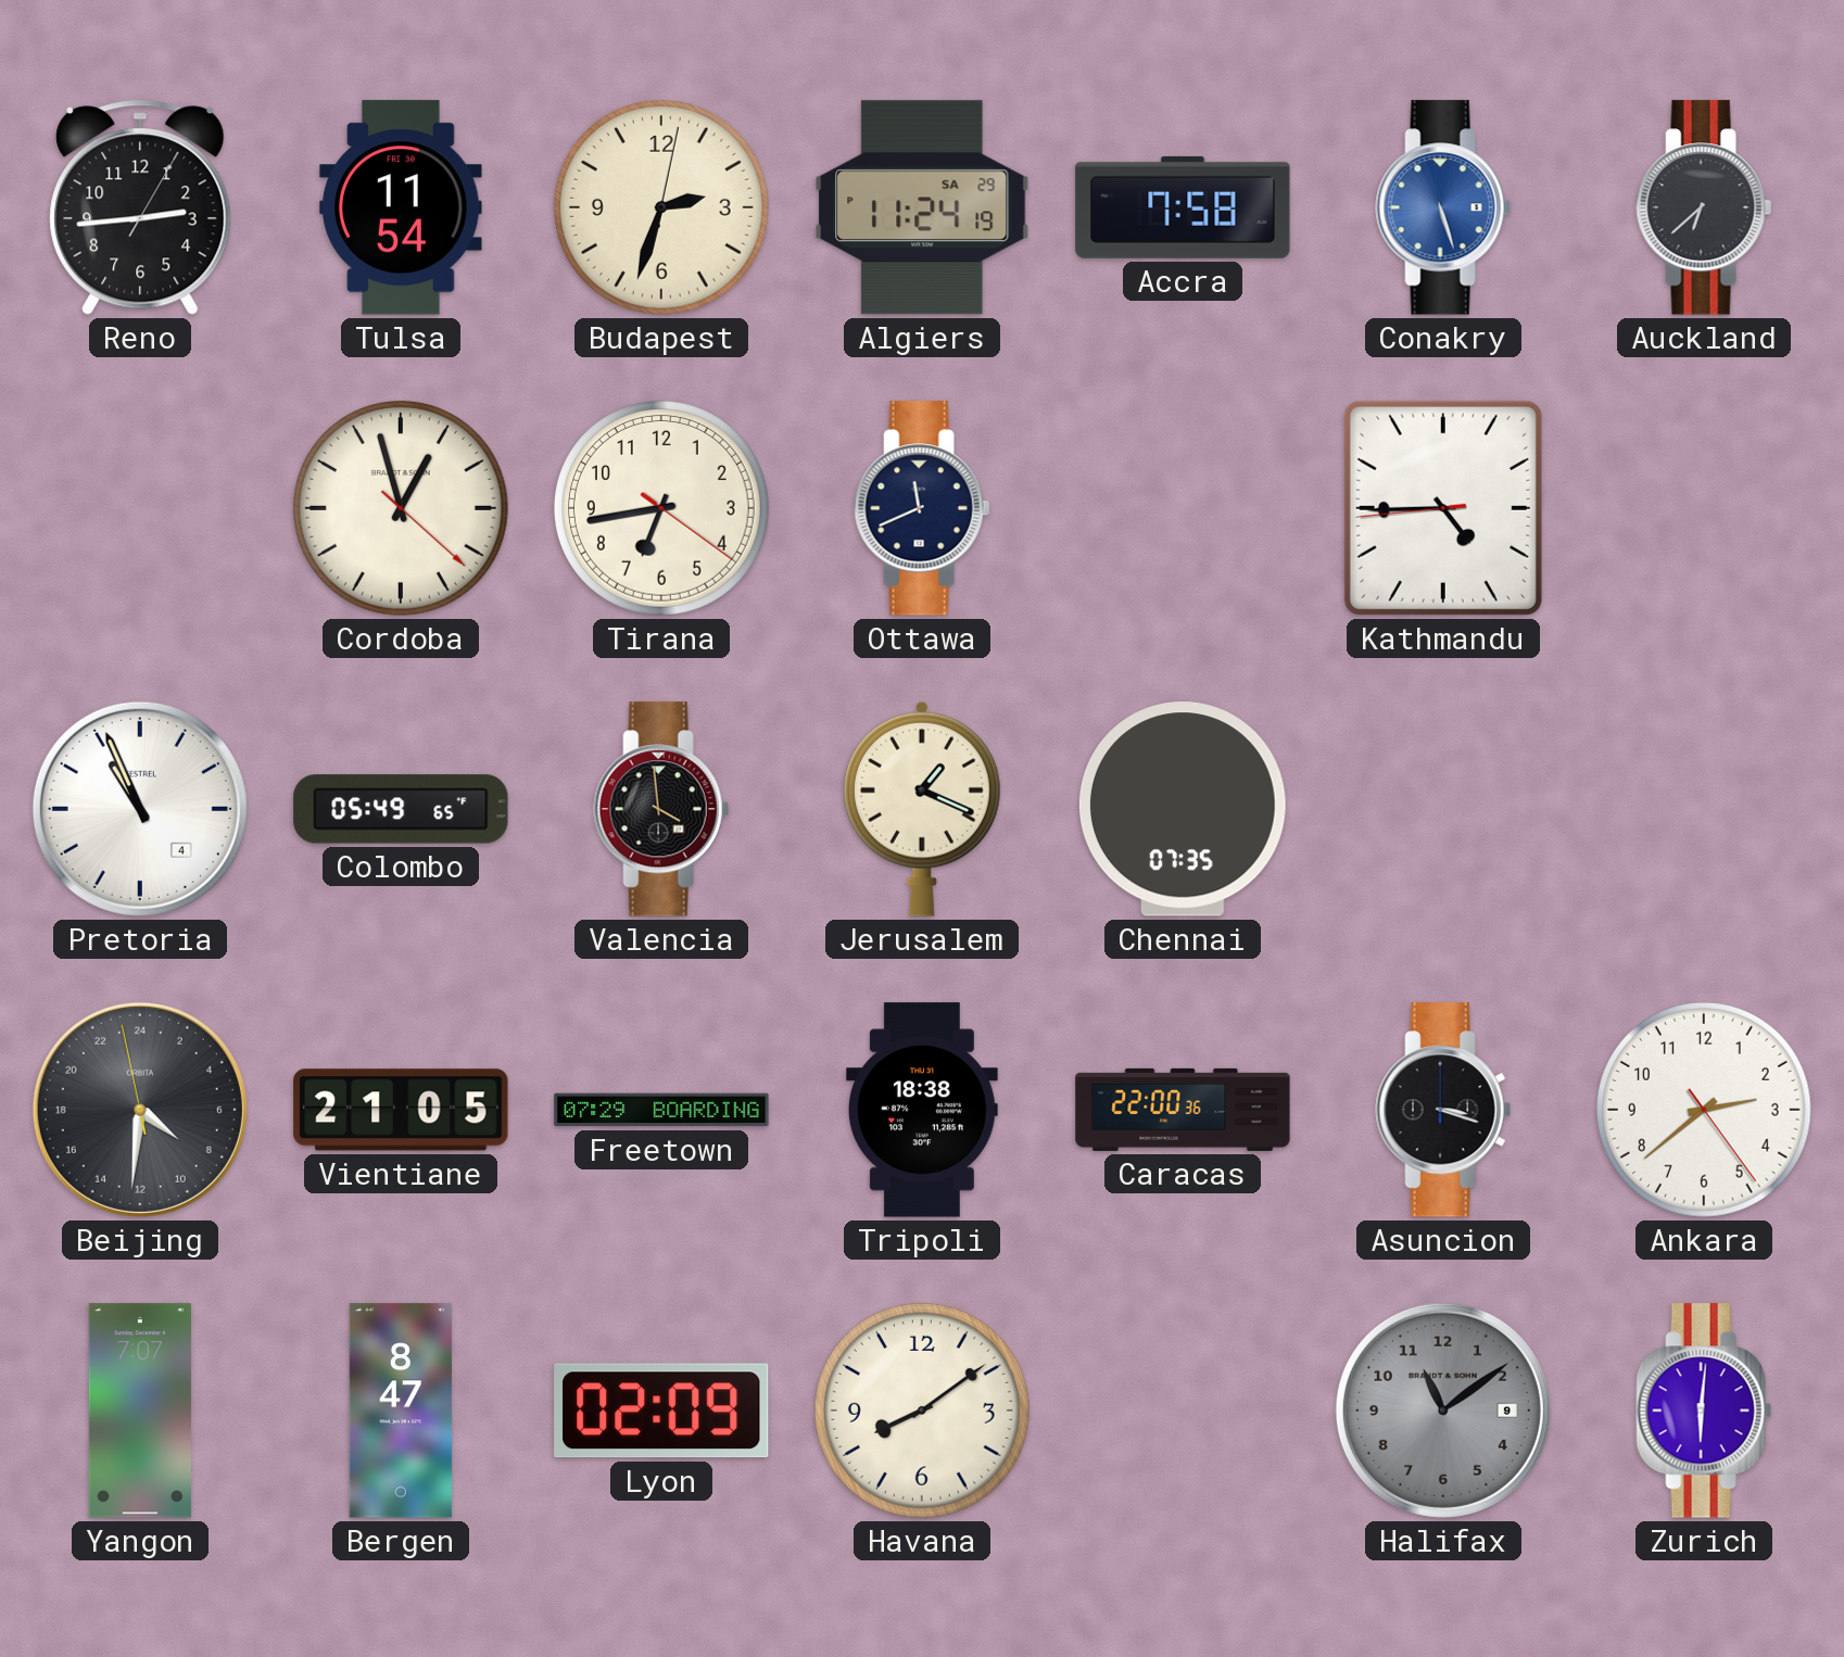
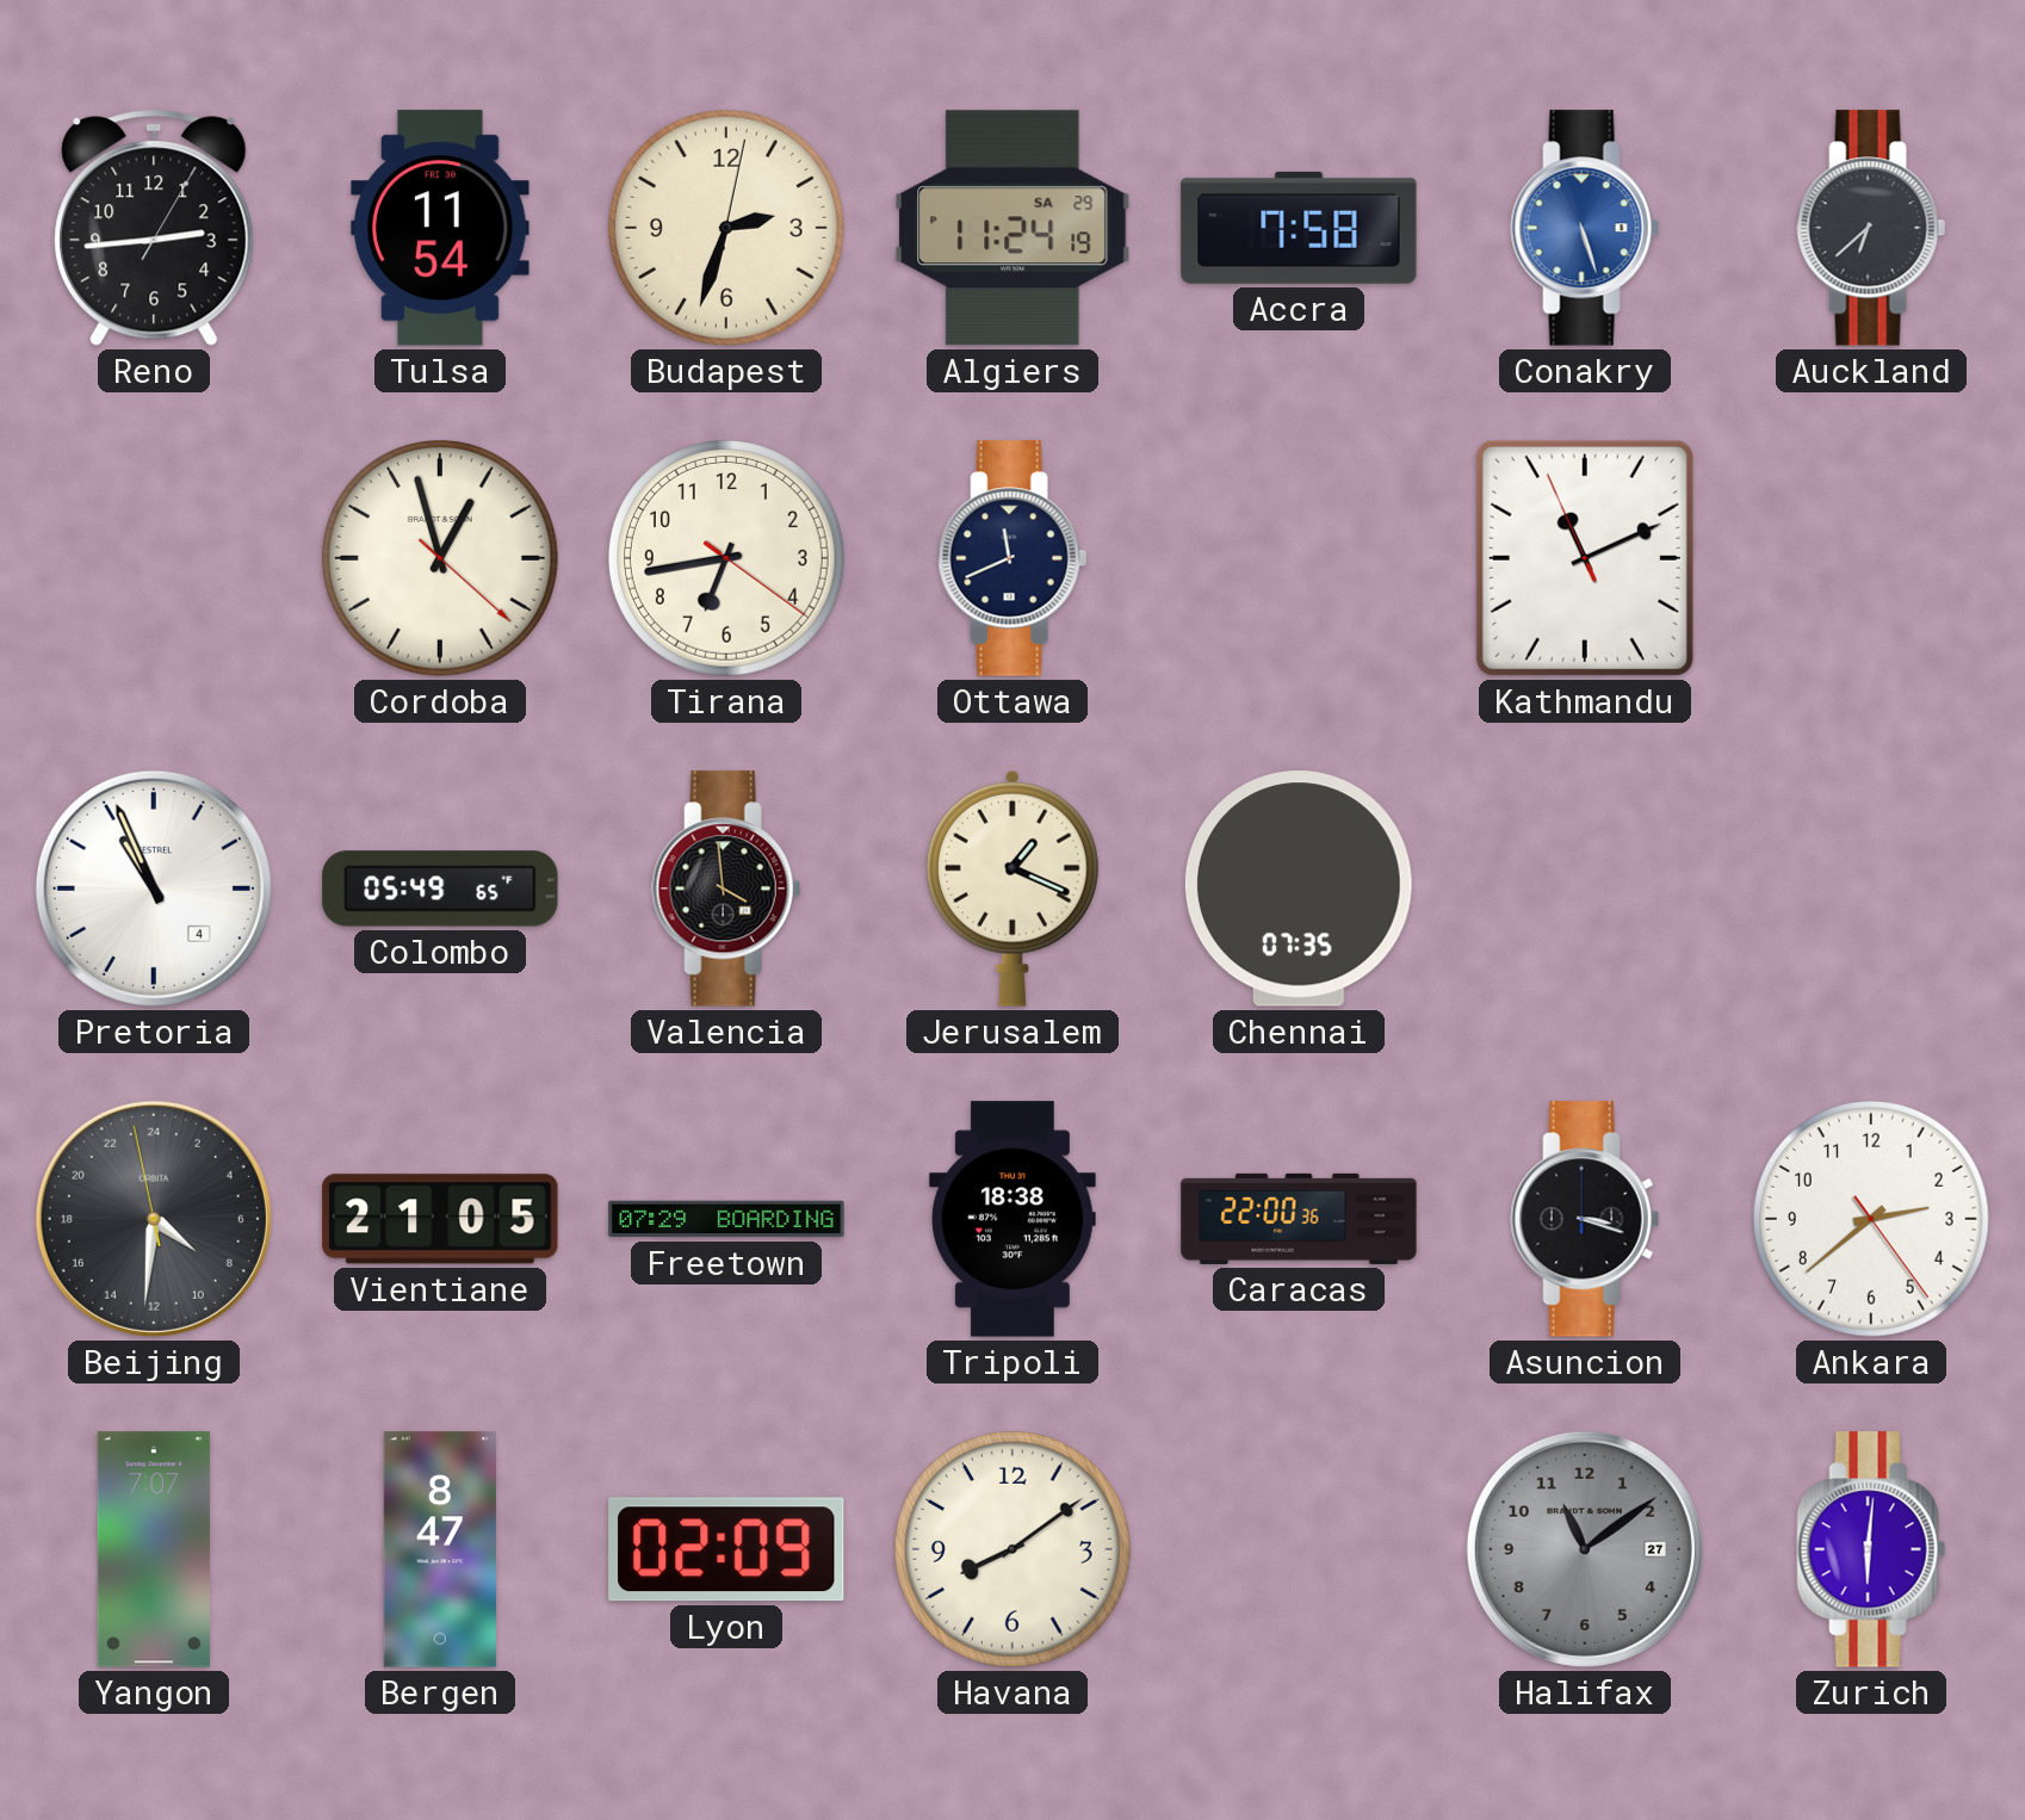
Kathmandu: 4:44 -> 11:10
Halifax date: 9 -> 27
